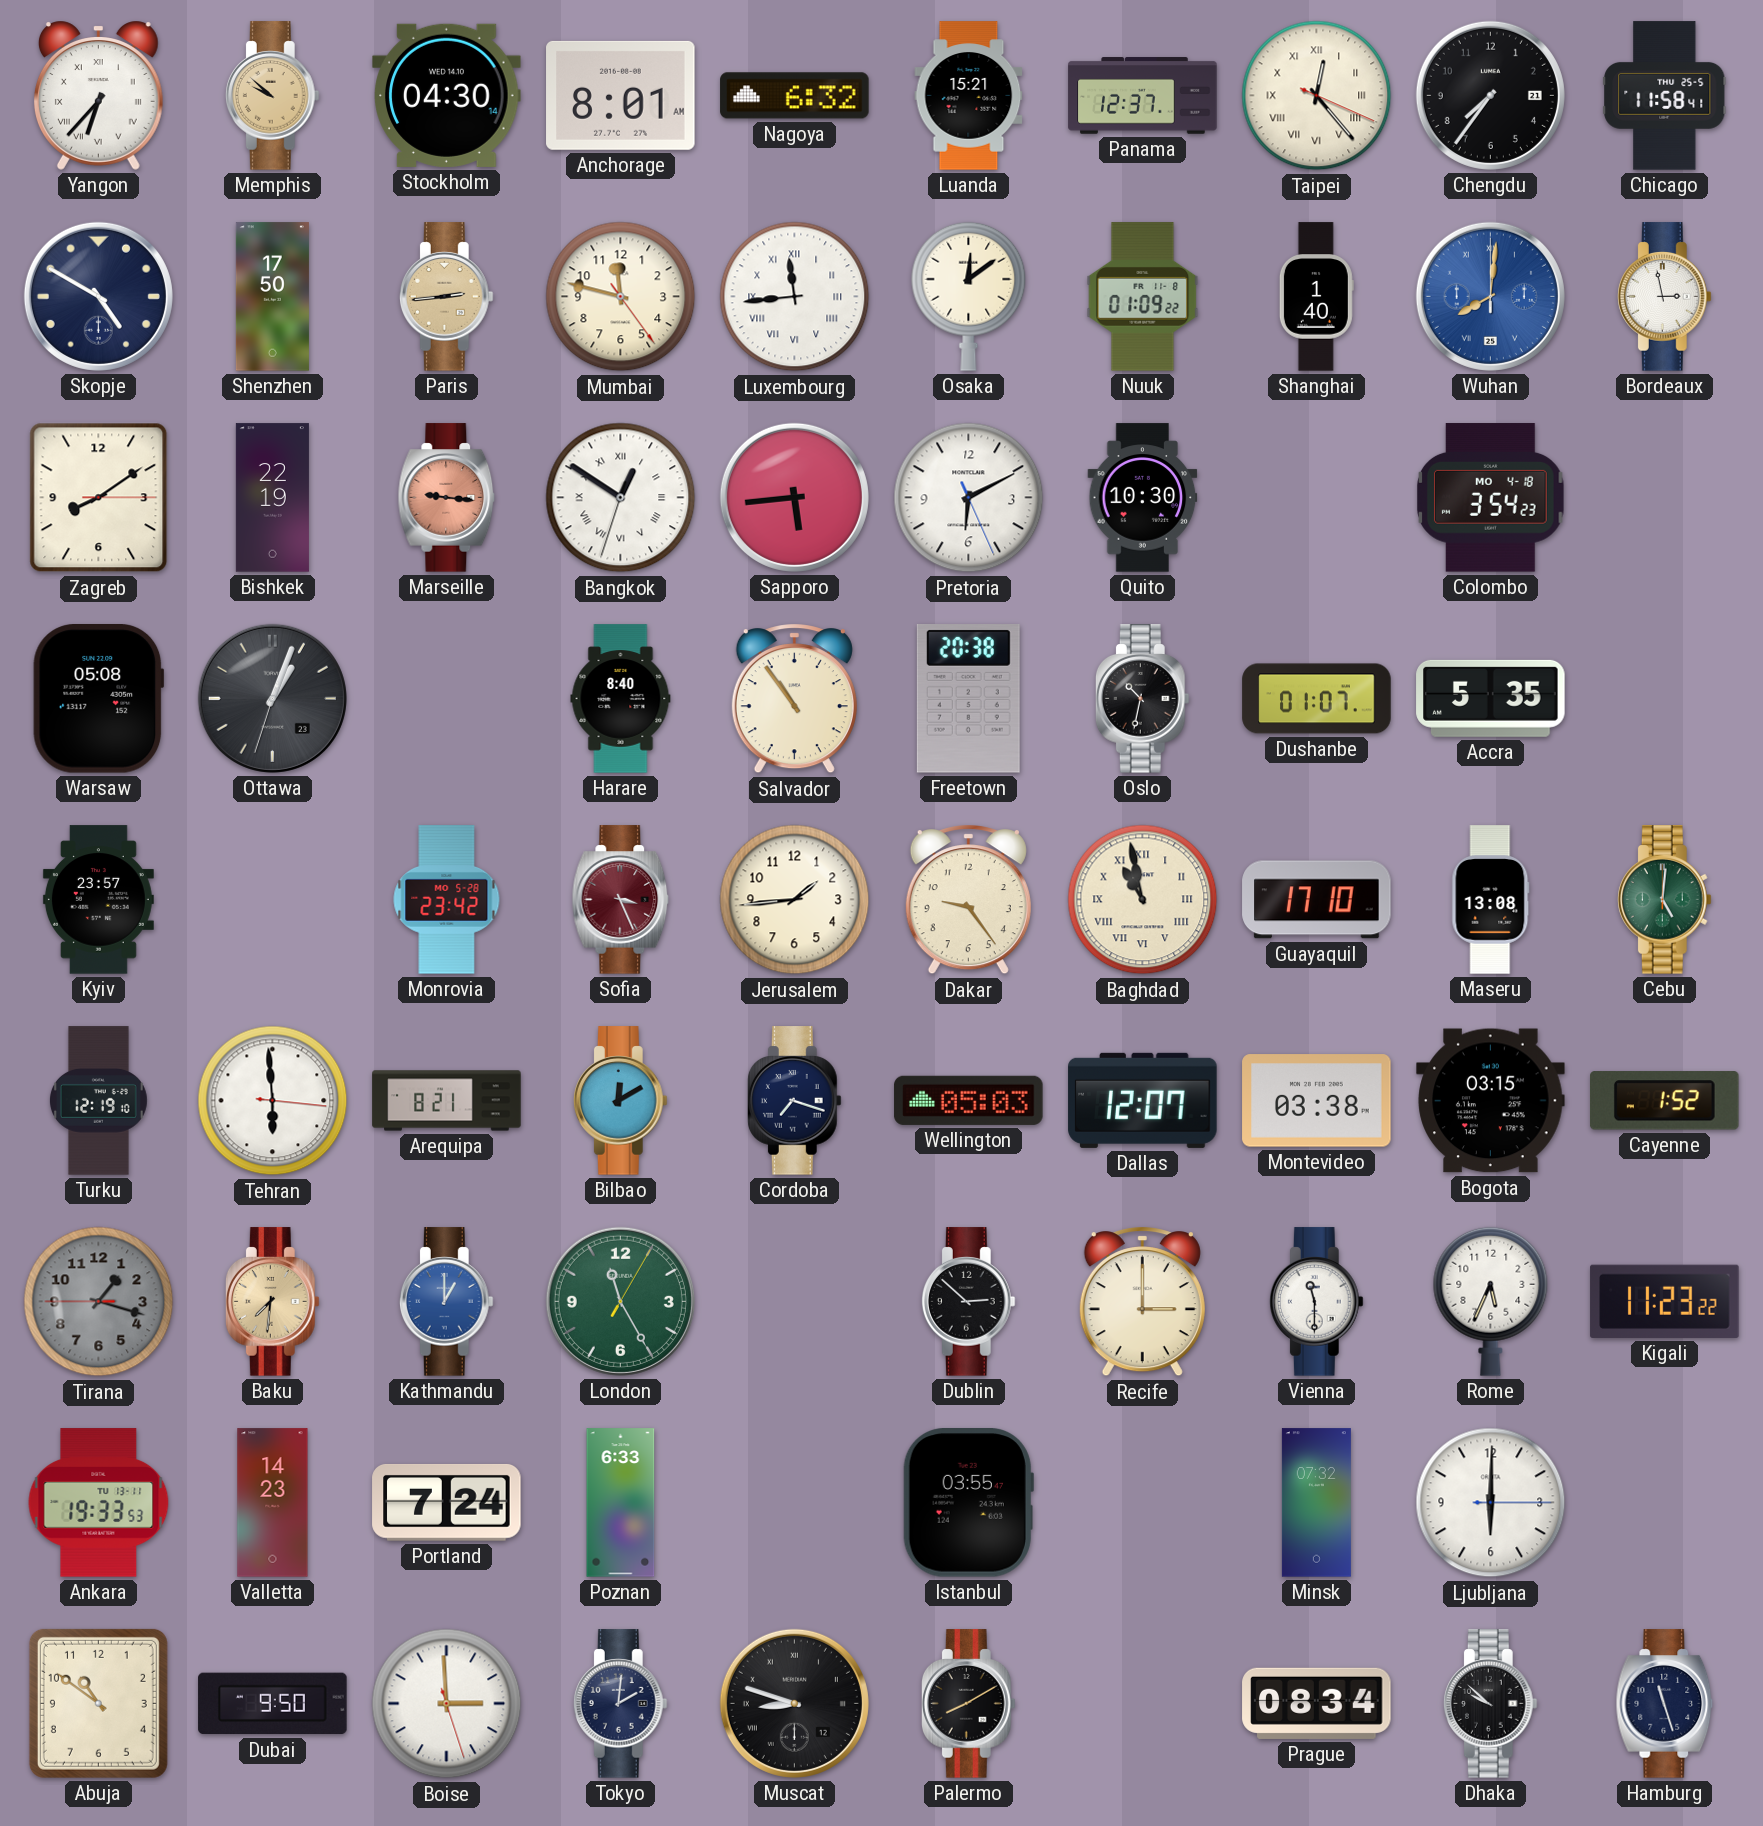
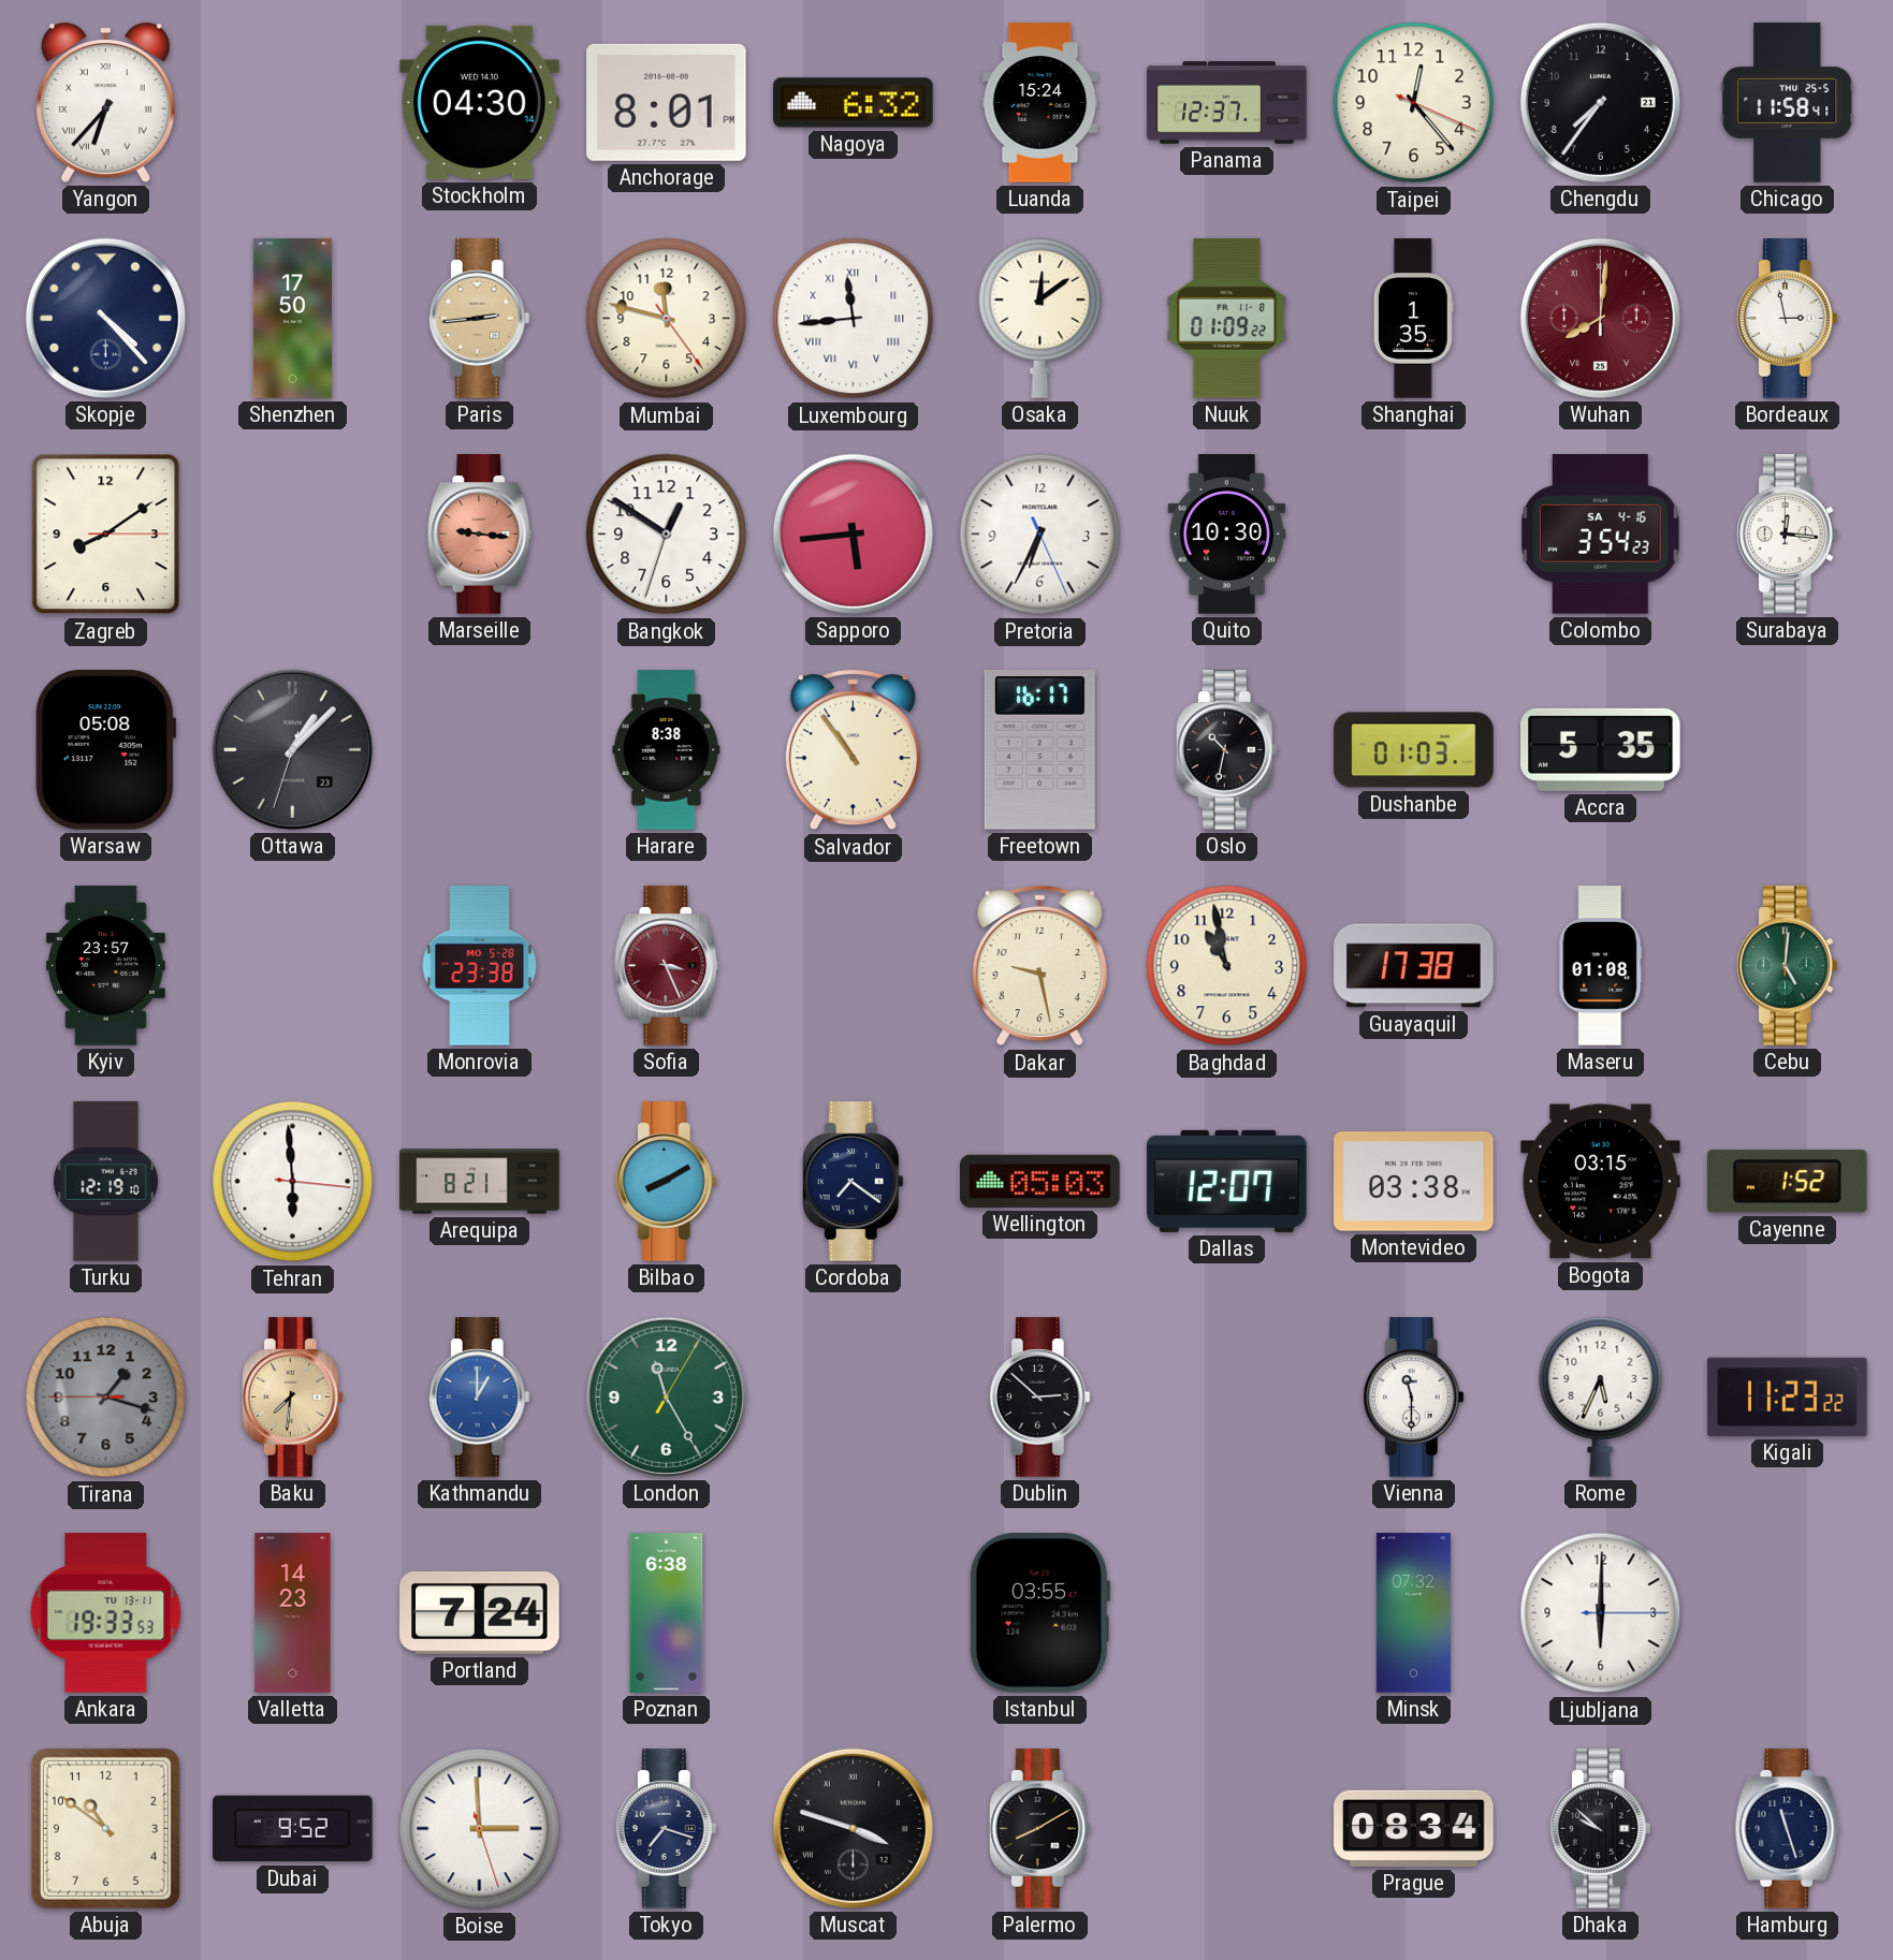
Memphis: 9:52 -> none
Anchorage: 8:01 AM -> 8:01 PM
Luanda: 15:21 -> 15:24
Taipei numerals: Roman -> Arabic
Skopje: 4:50 -> 4:23
Shanghai: 1:40 -> 1:35
Wuhan dial: blue -> burgundy
Bishkek: 22:19 -> none
Bangkok numerals: Roman -> Arabic
Pretoria: 6:10 -> 6:34
Colombo date: MO 4-18 -> SA 4-16
Surabaya: none -> 12:16
Ottawa: 1:03 -> 1:07
Harare: 8:40 -> 8:38
Freetown: 20:38 -> 16:17
Dushanbe: 01:07 -> 01:03
Monrovia: 23:42 -> 23:38
Jerusalem: 1:44 -> none
Dakar: 9:24 -> 9:28
Baghdad numerals: Roman -> Arabic
Guayaquil: 17:10 -> 17:38
Maseru: 13:08 -> 01:08
Bilbao: 12:10 -> 8:10
Cordoba: 7:18 -> 7:21
Recife: 3:00 -> none
Poznan: 6:33 -> 6:38
Dubai: 9:50 -> 9:52
Tokyo: 2:01 -> 7:18
Muscat: 8:48 -> 3:48
